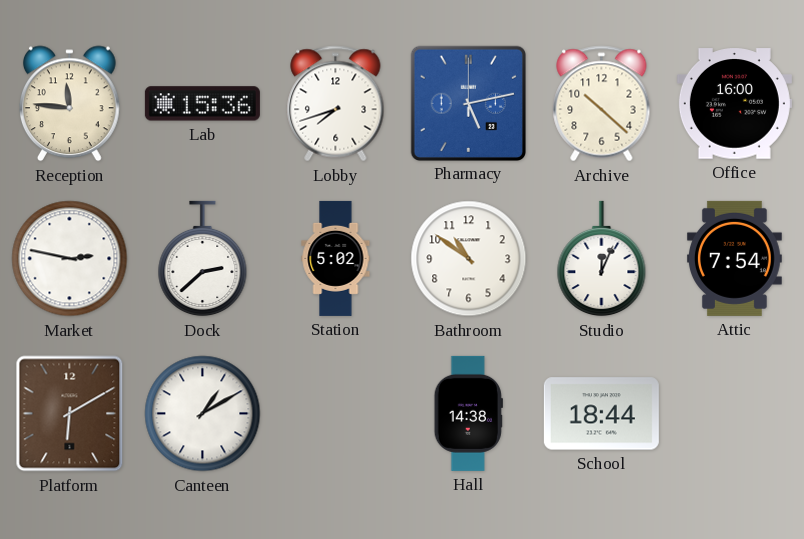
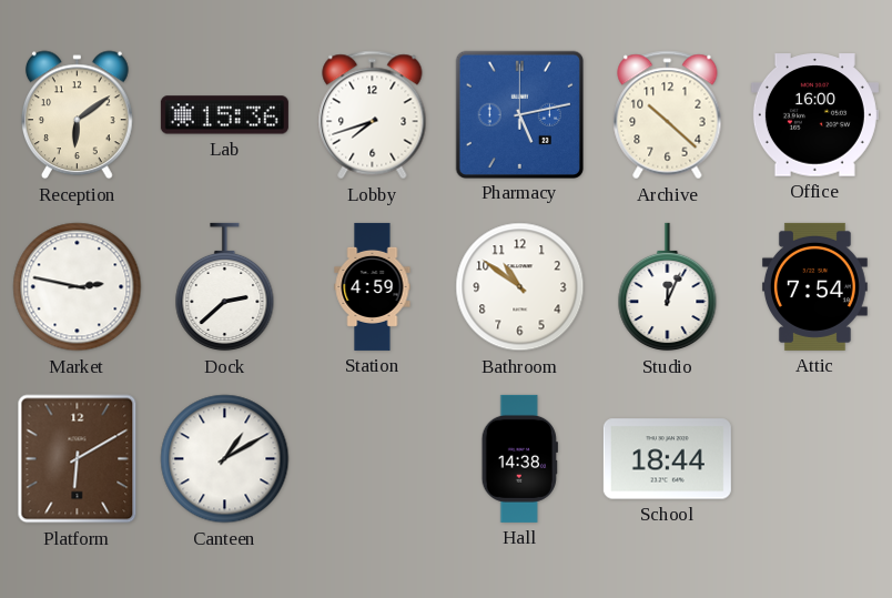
Reception: 11:46 -> 6:09
Station: 5:02 -> 4:59
